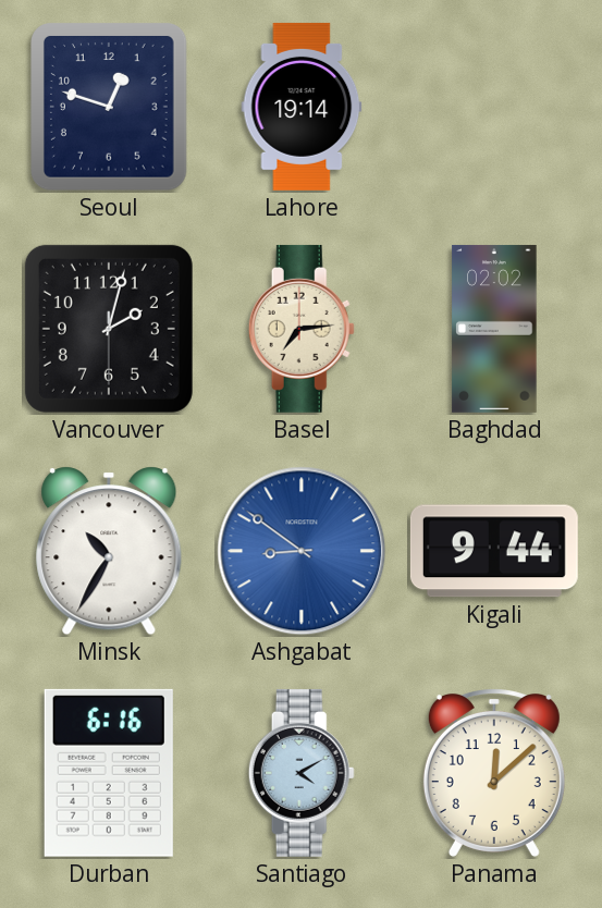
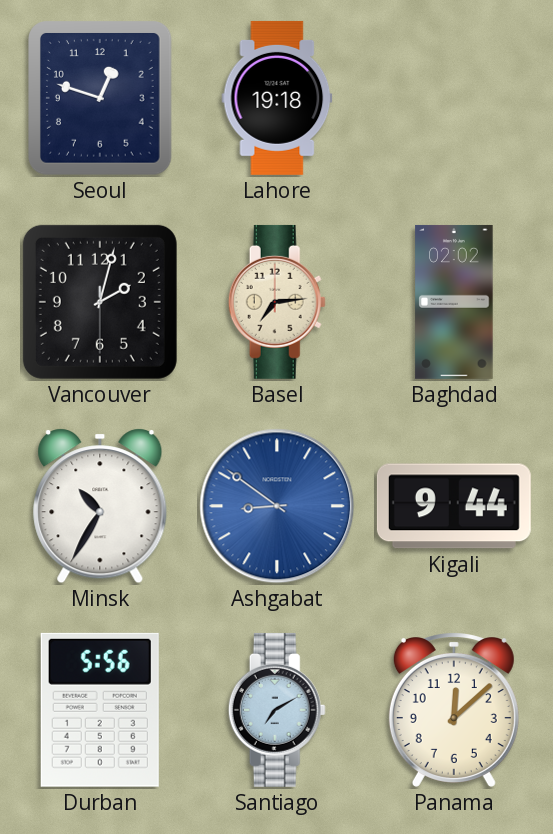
Lahore: 19:14 -> 19:18
Durban: 6:16 -> 5:56
Santiago: 4:10 -> 7:10
